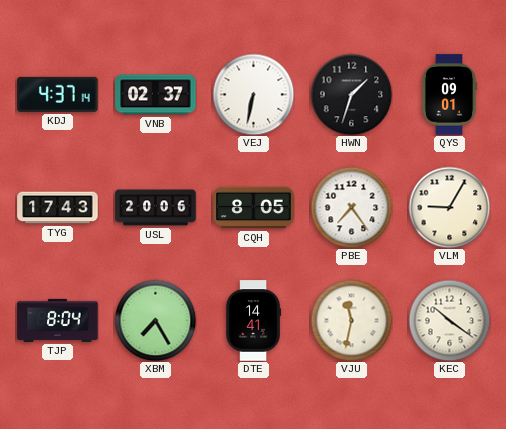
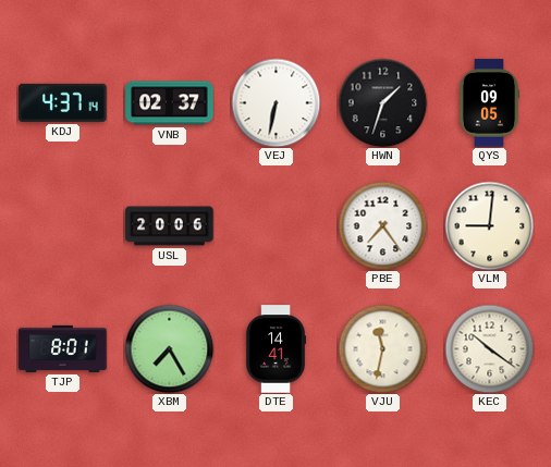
QYS: 09:01 -> 09:05
TYG: 17:43 -> none
CQH: 8:05 -> none
VLM: 9:05 -> 9:01
TJP: 8:04 -> 8:01
